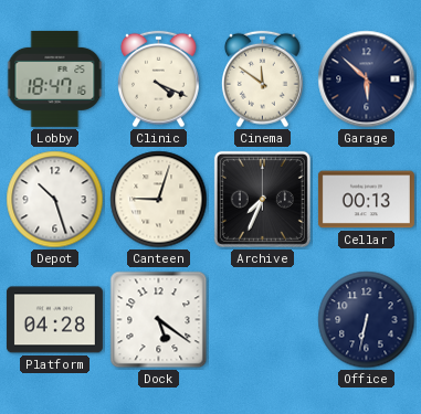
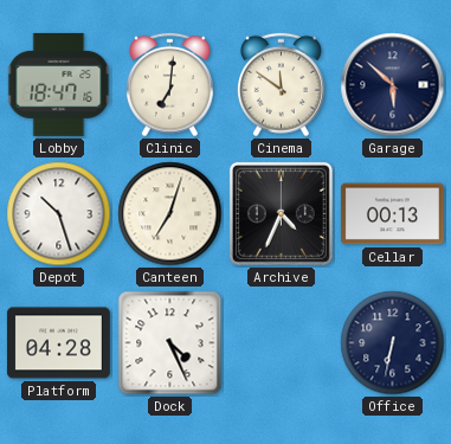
Clinic: 4:19 -> 7:01
Canteen: 9:03 -> 7:03
Archive: 7:34 -> 4:34
Dock: 5:21 -> 4:26
